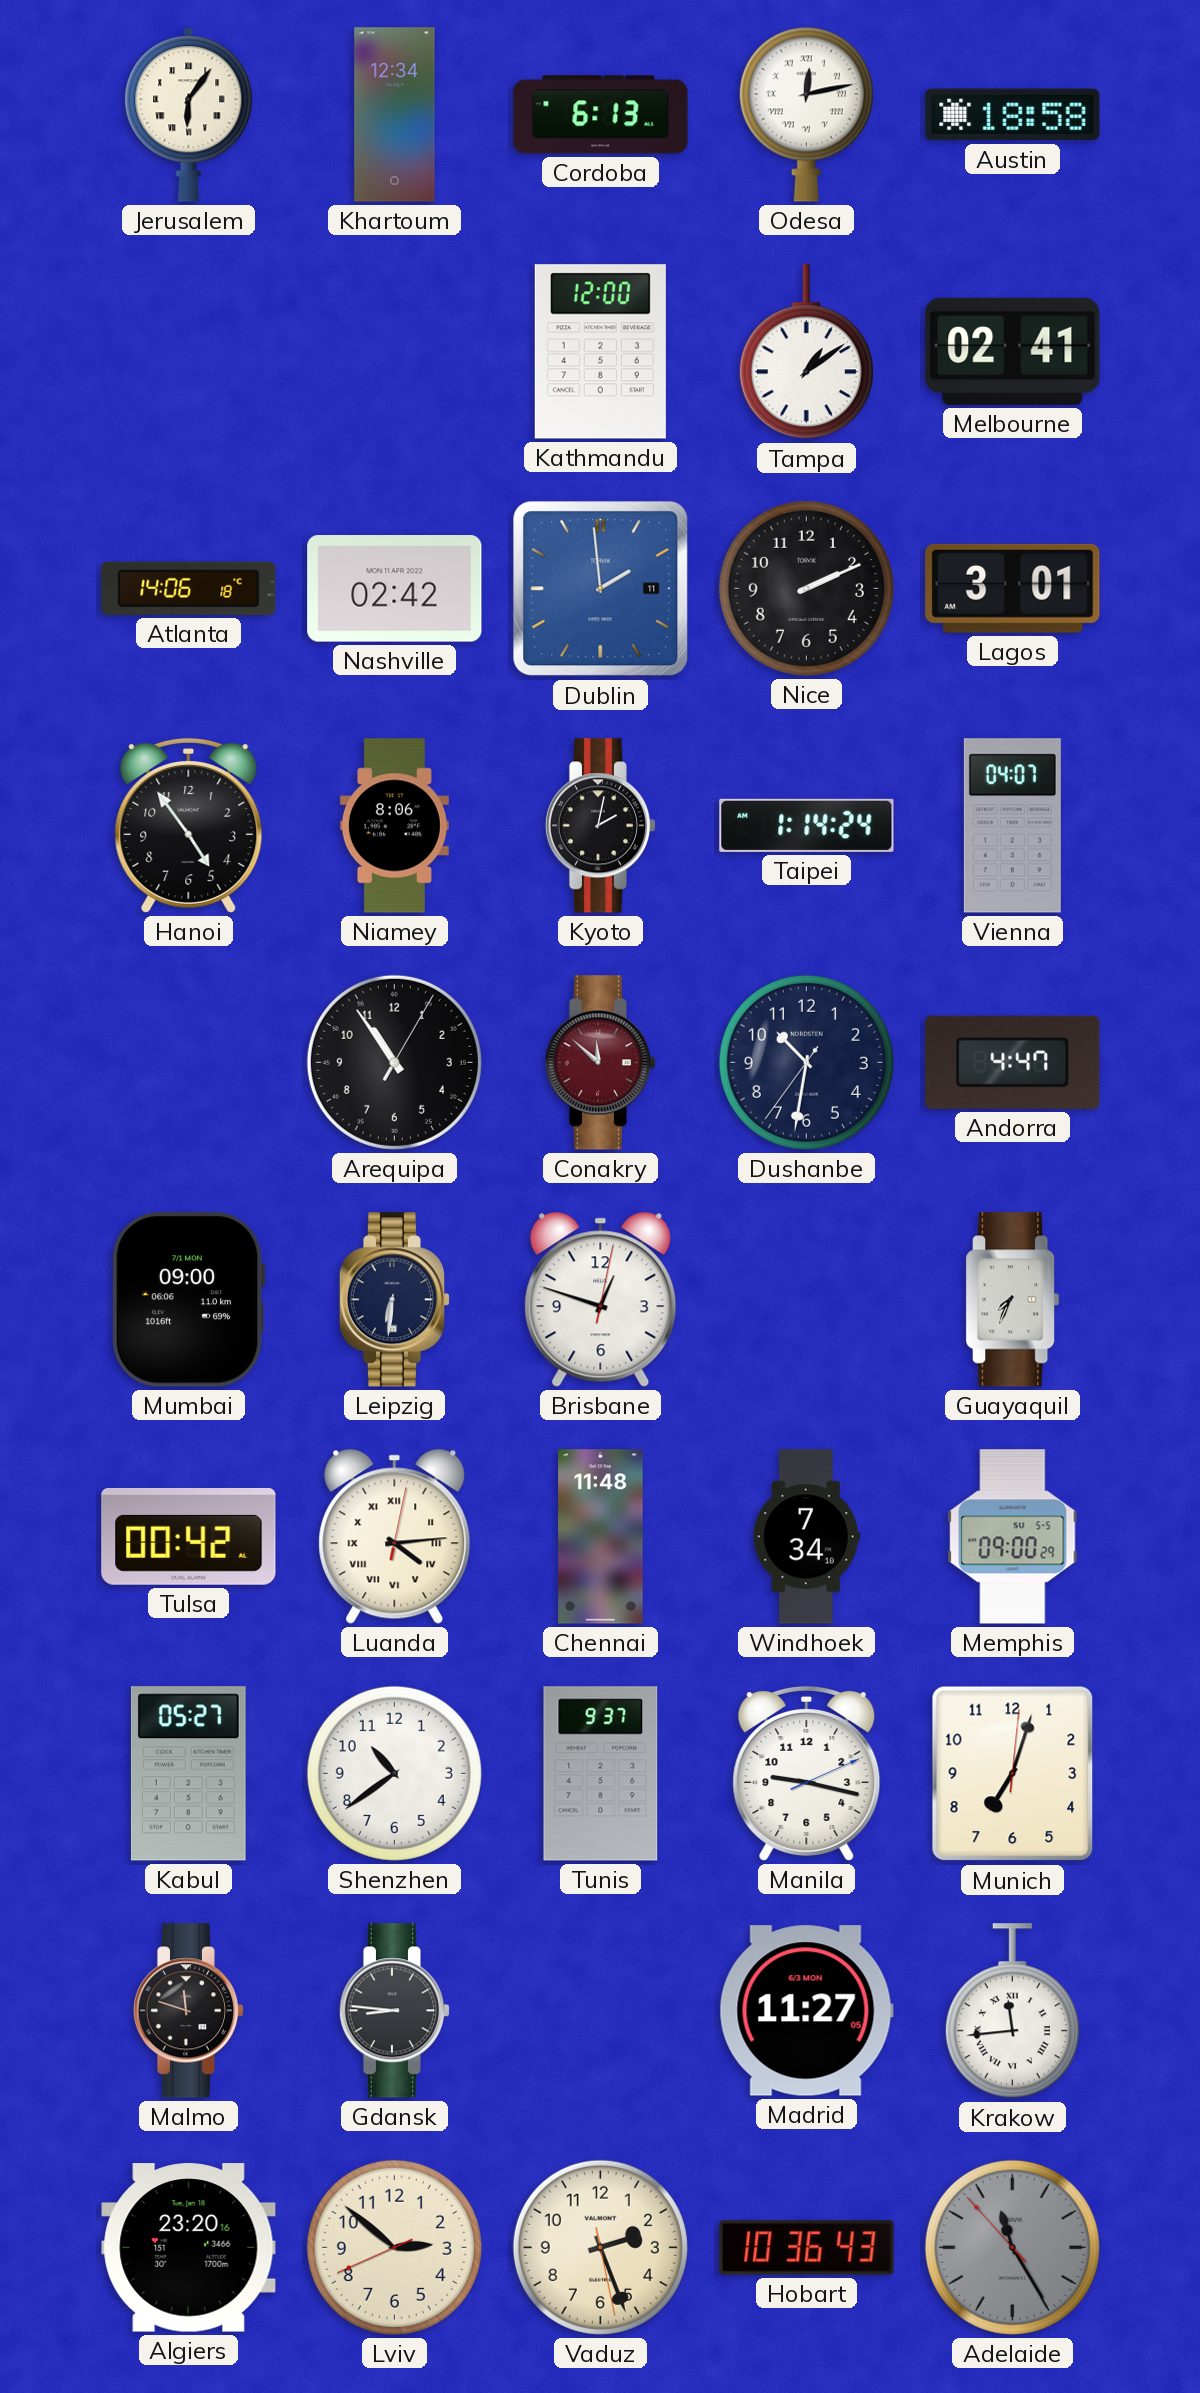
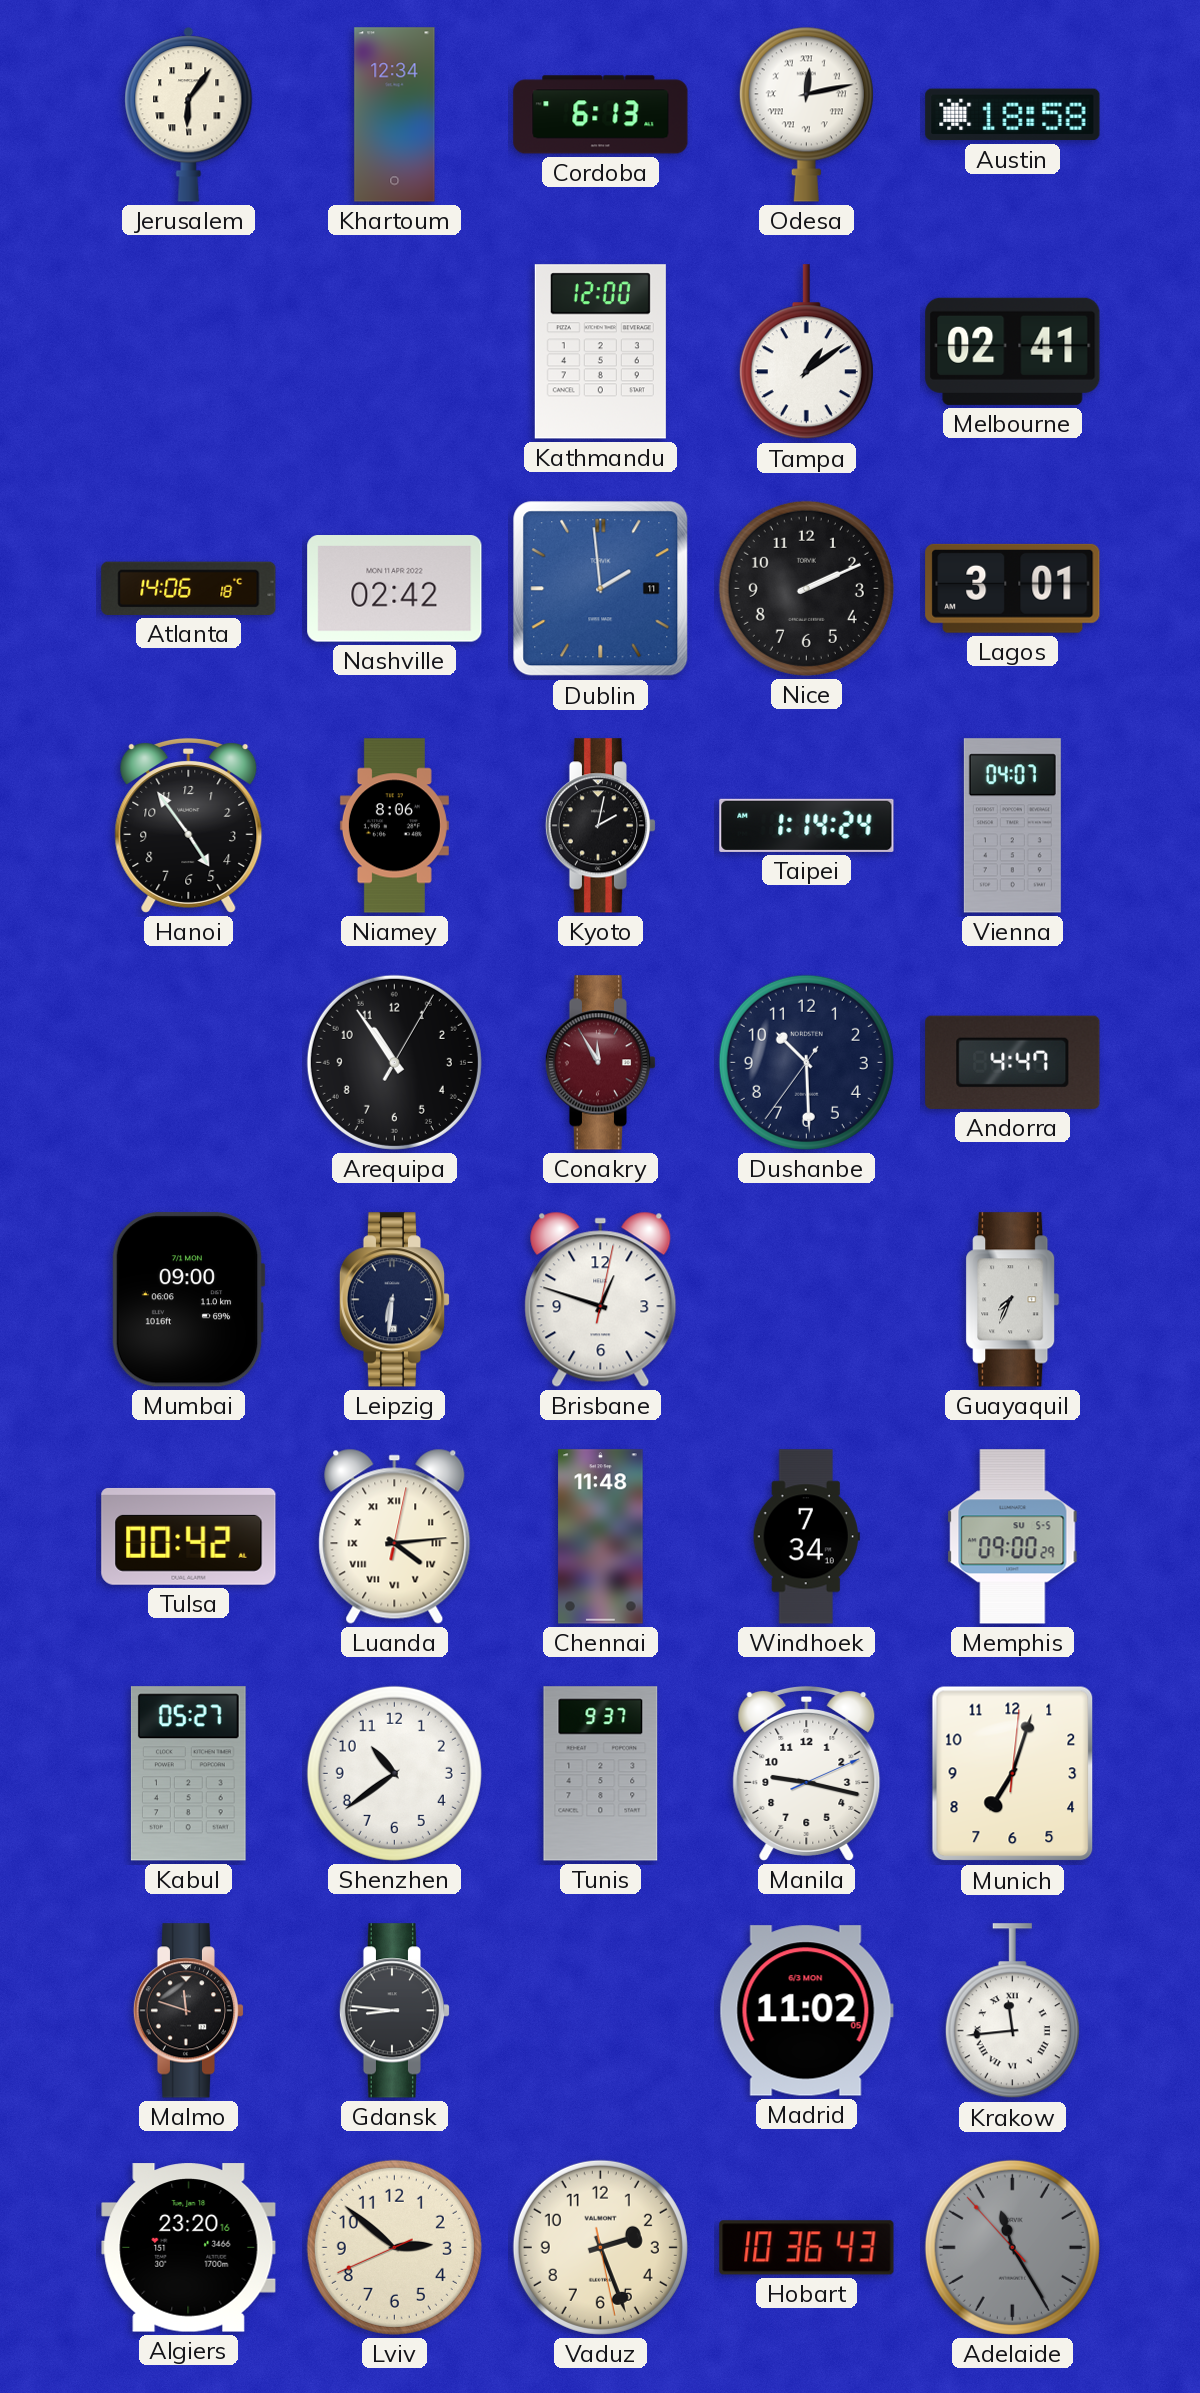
Conakry: 11:52 -> 11:55
Dushanbe: 10:31 -> 10:29
Madrid: 11:27 -> 11:02
